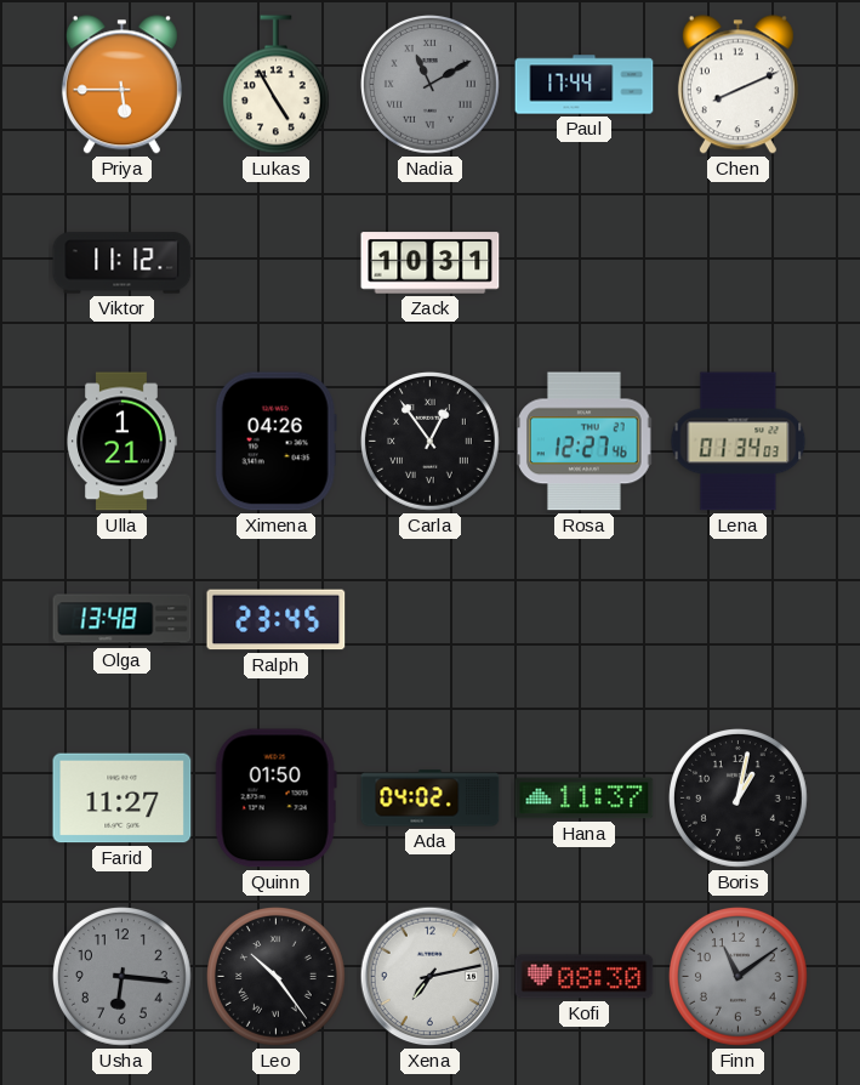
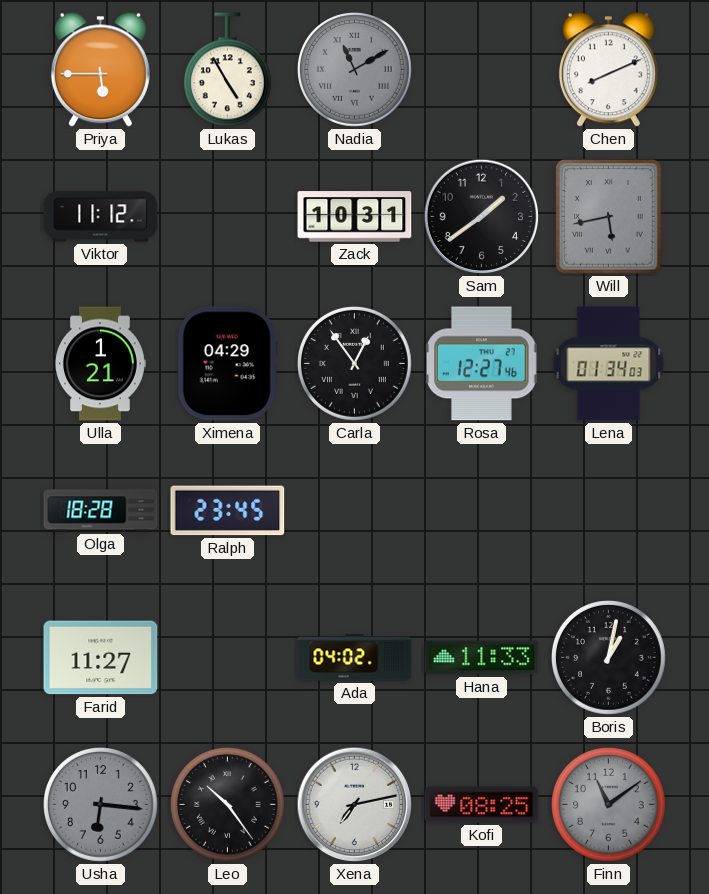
Paul: 17:44 -> none
Sam: none -> 1:39
Will: none -> 5:43
Ximena: 04:26 -> 04:29
Olga: 13:48 -> 18:28
Quinn: 01:50 -> none
Hana: 11:37 -> 11:33
Kofi: 08:30 -> 08:25
